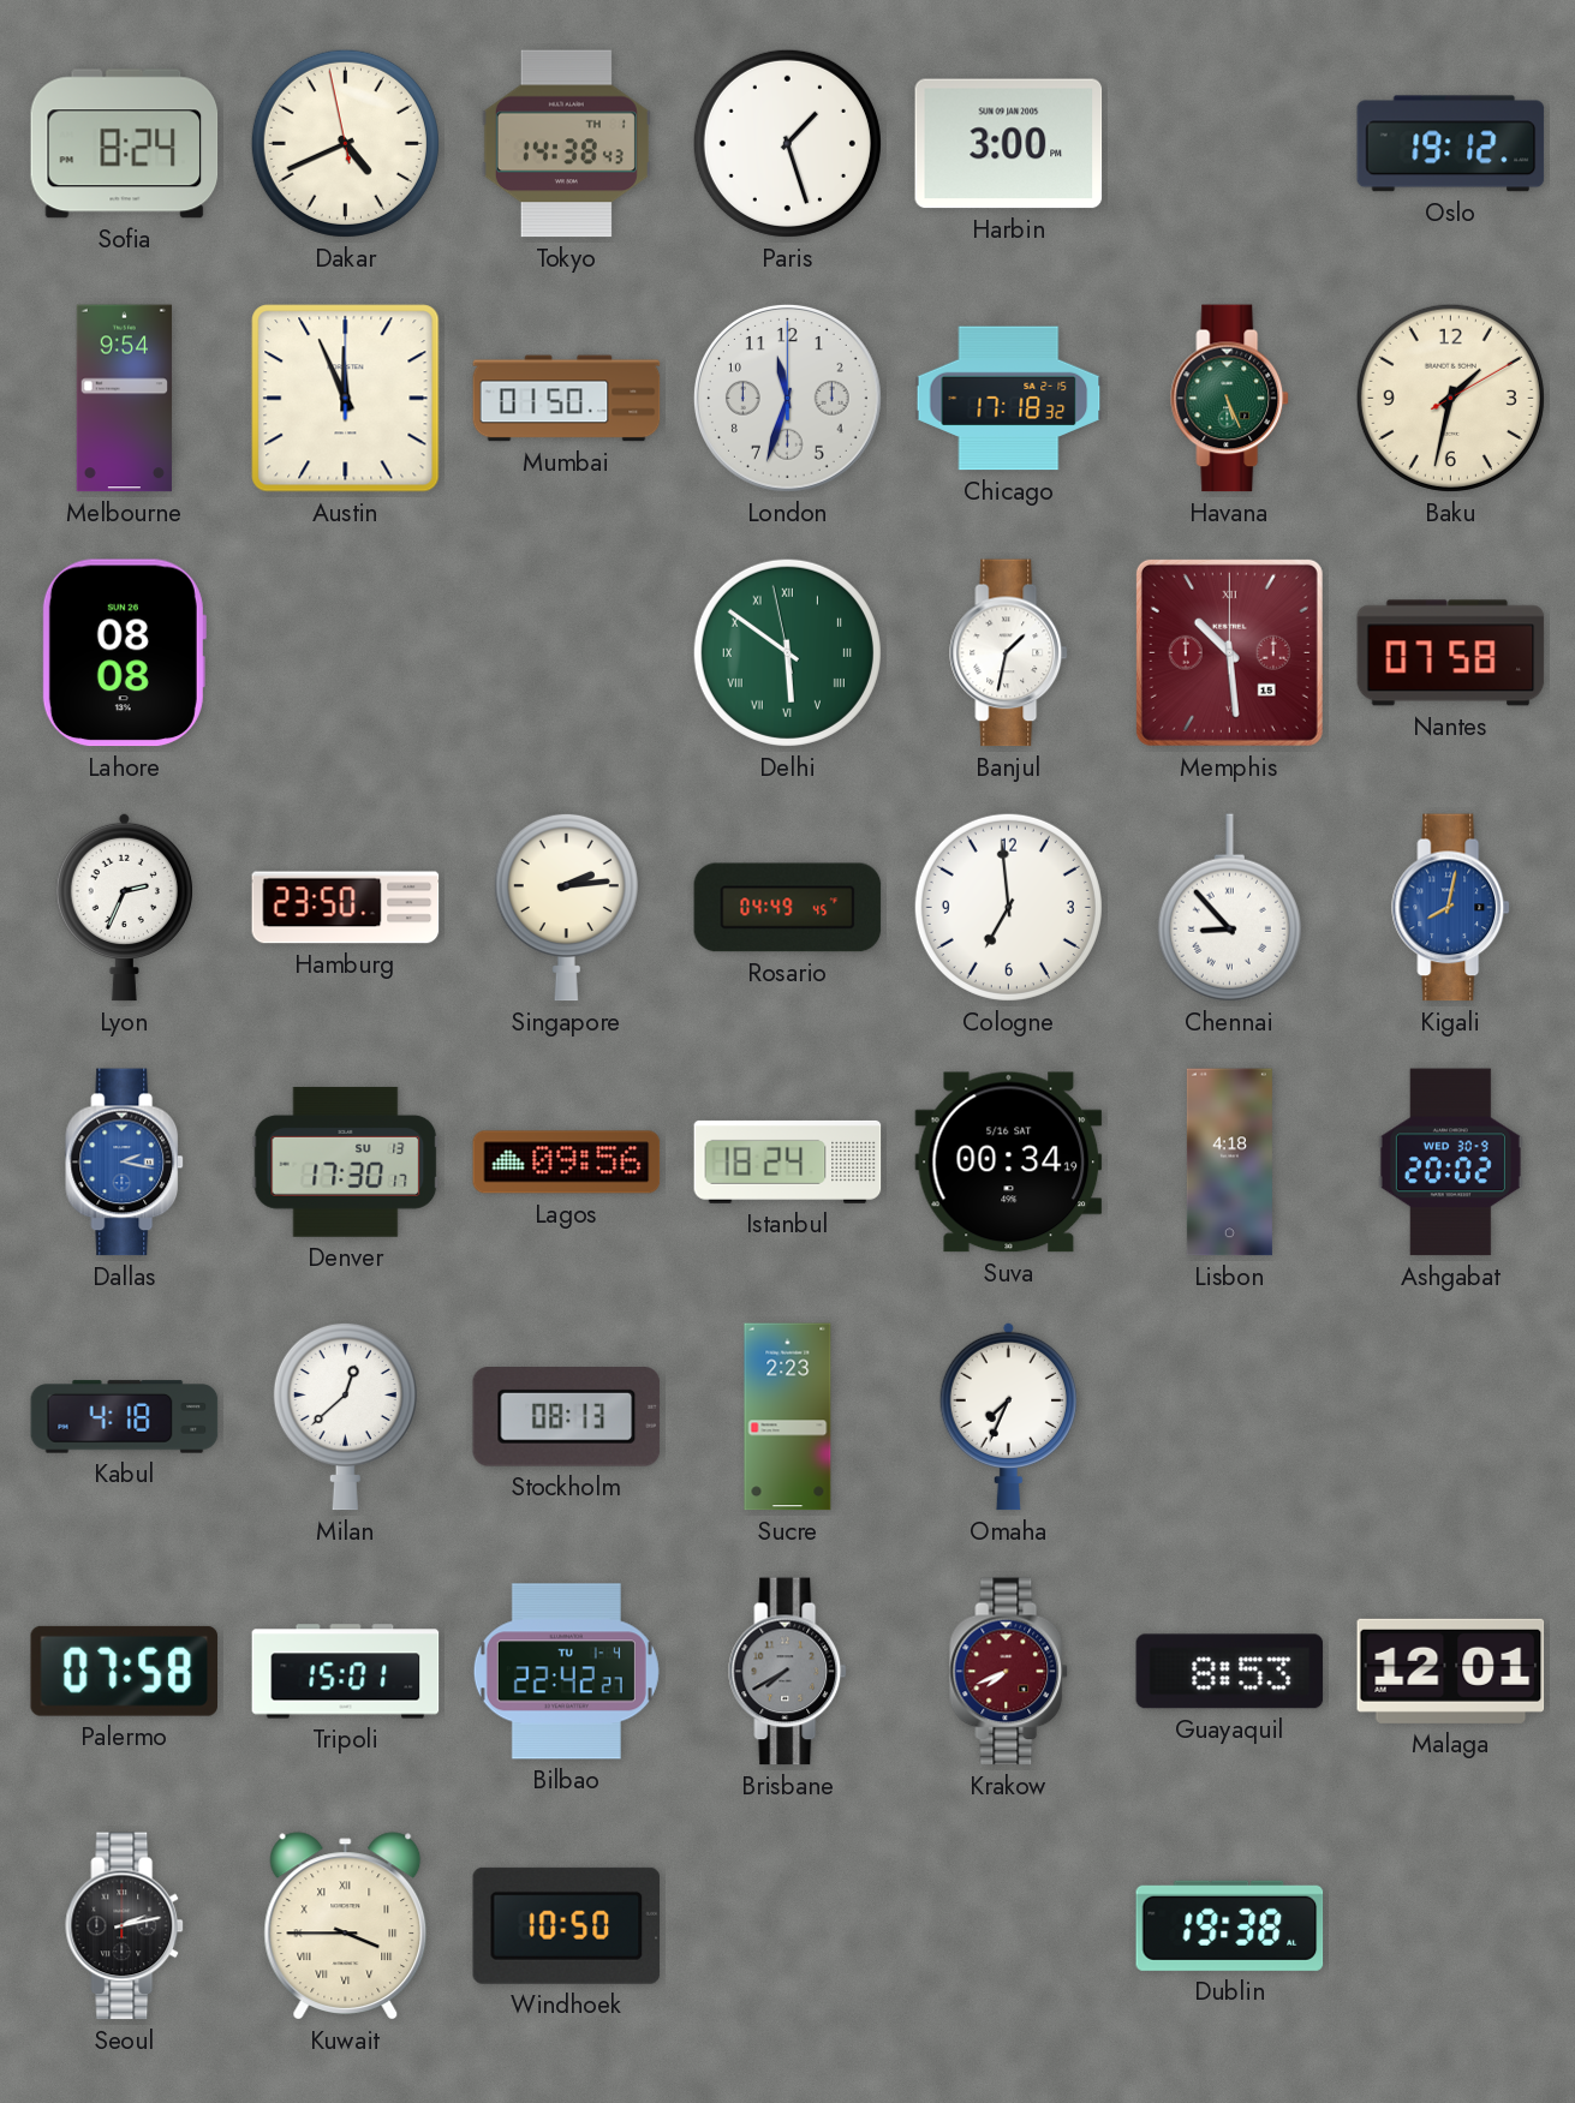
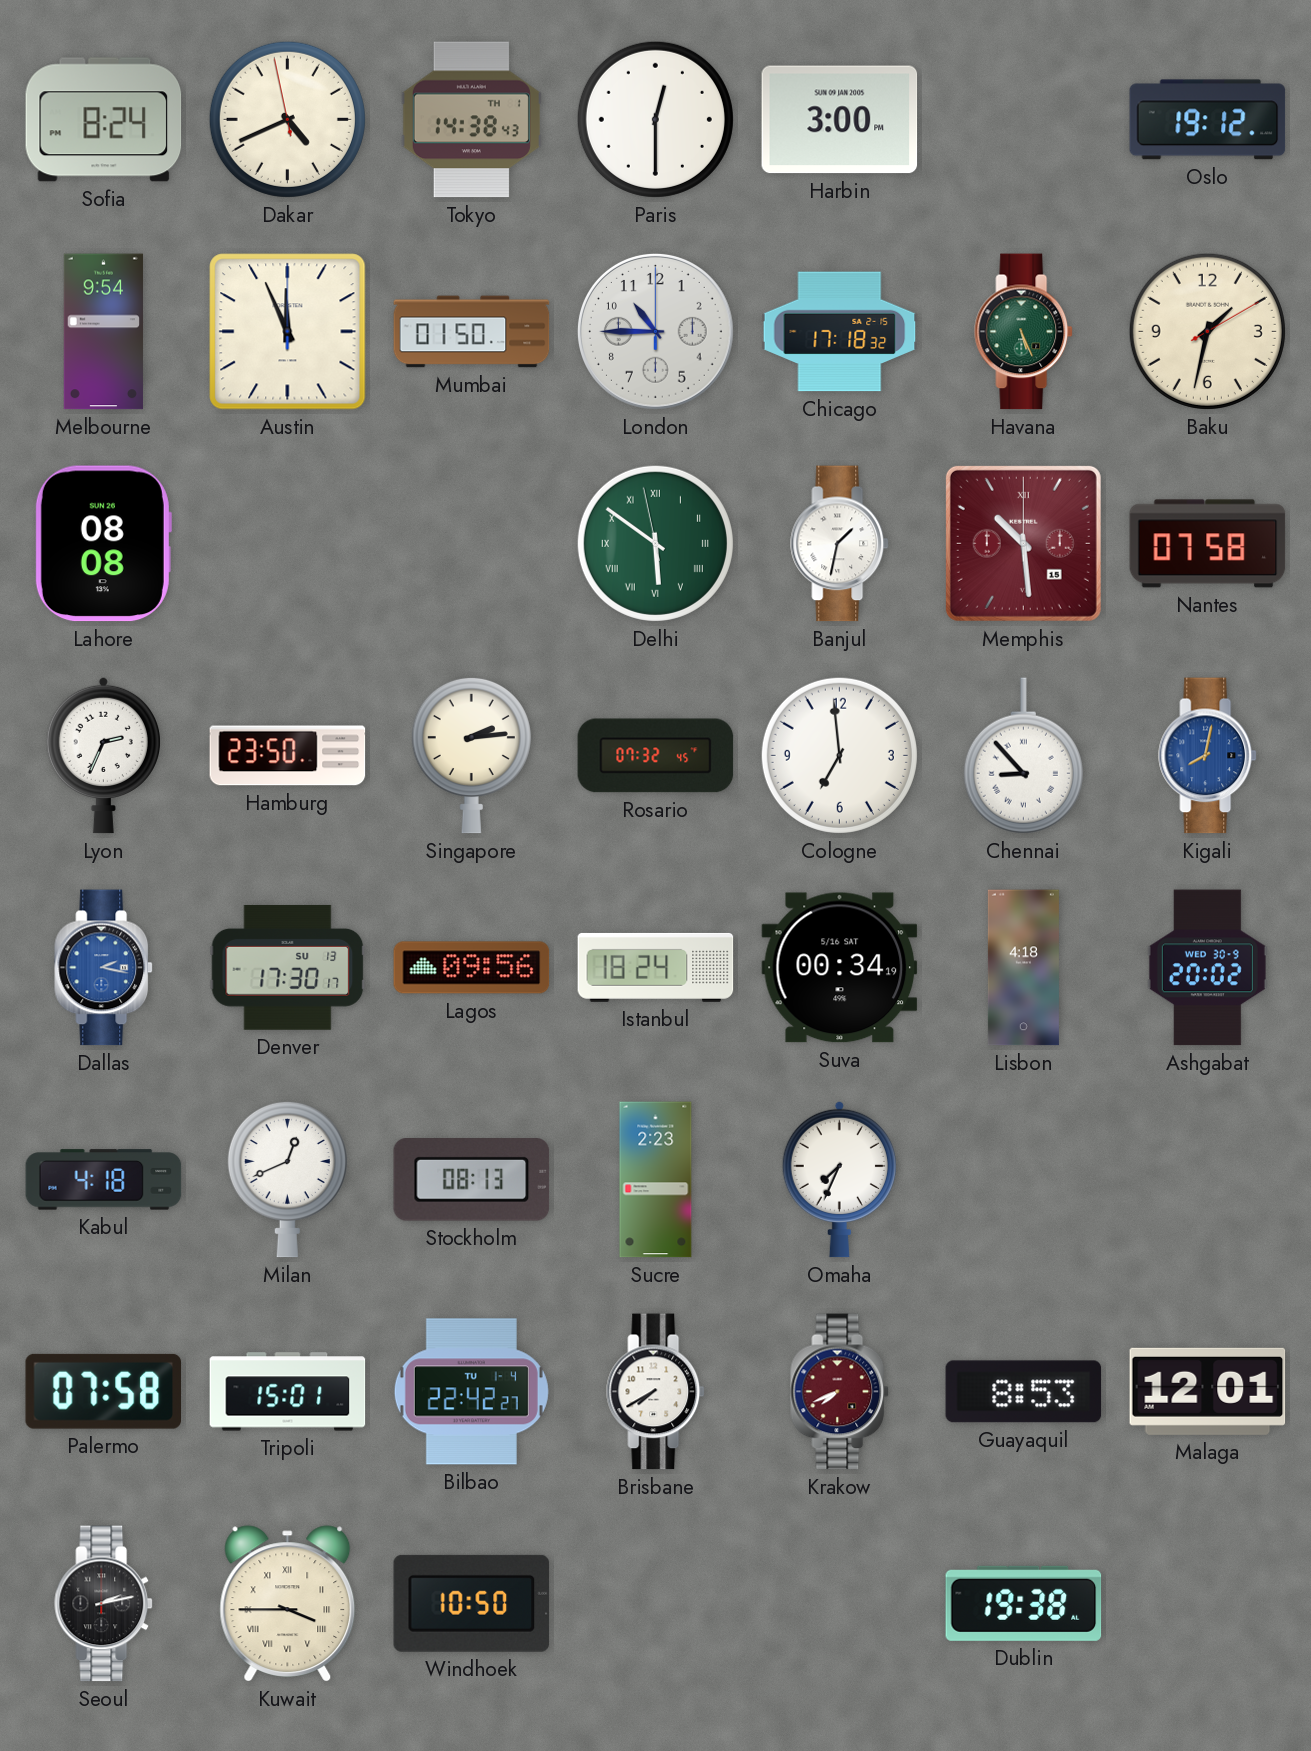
Paris: 1:27 -> 12:30
London: 11:33 -> 10:45
Rosario: 04:49 -> 07:32
Milan: 12:38 -> 12:41
Brisbane dial: grey -> white
